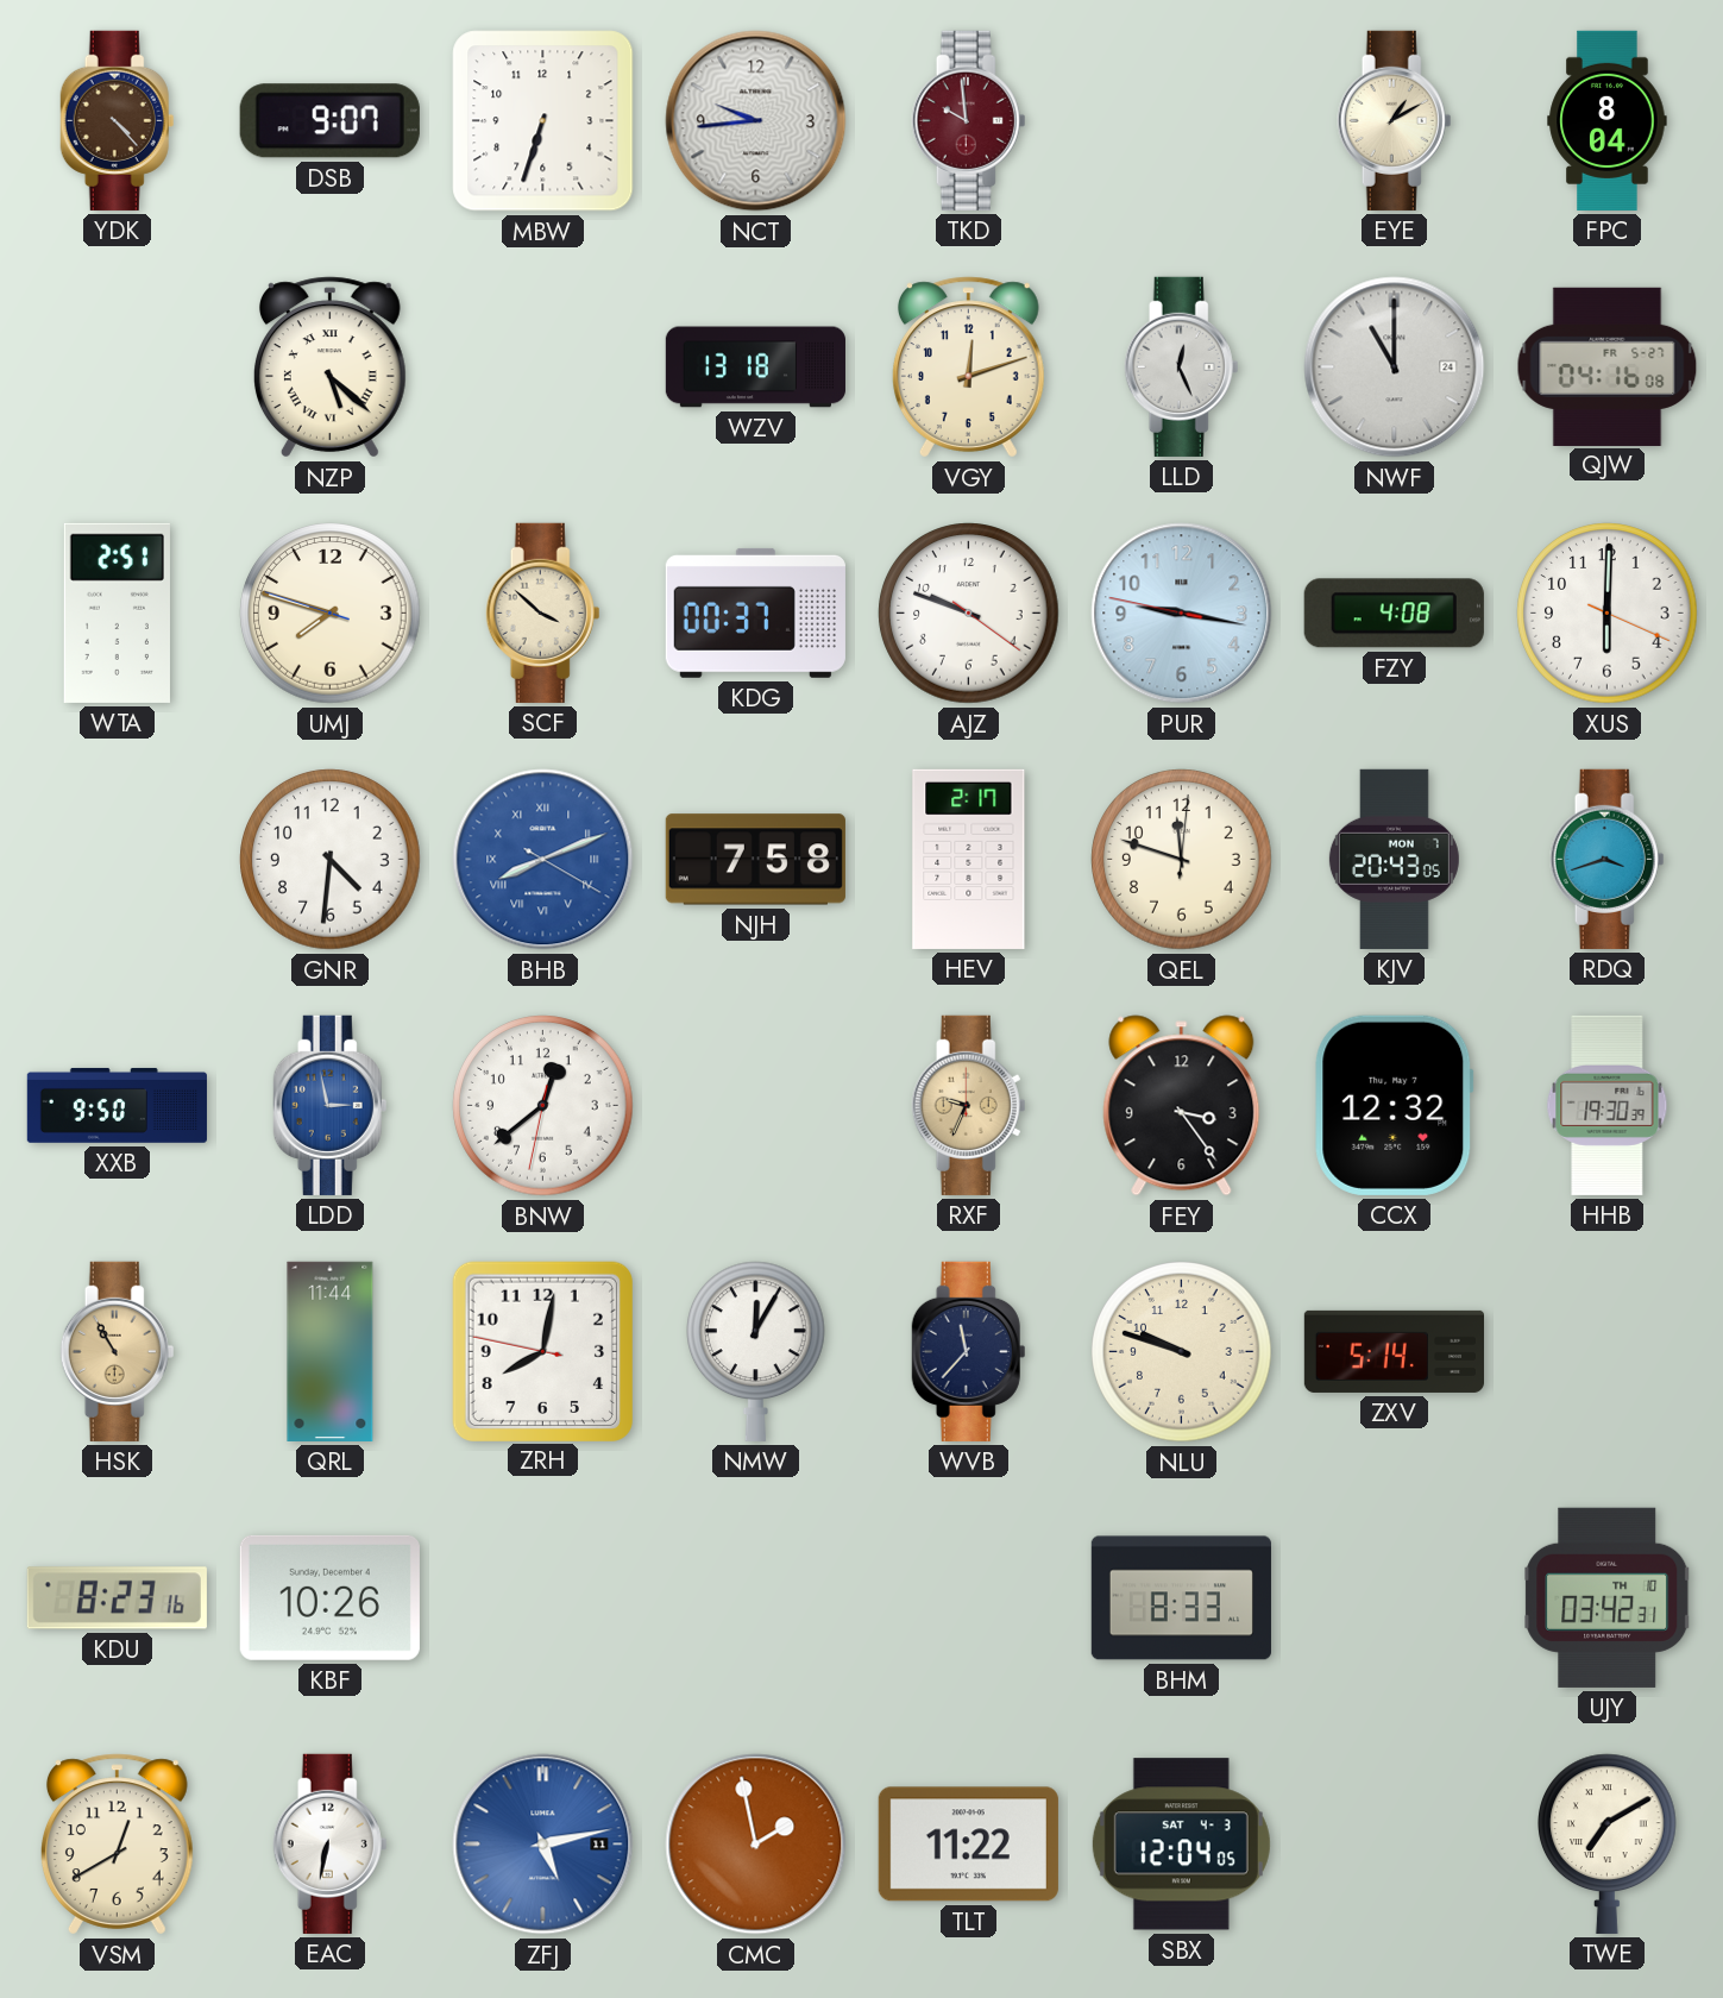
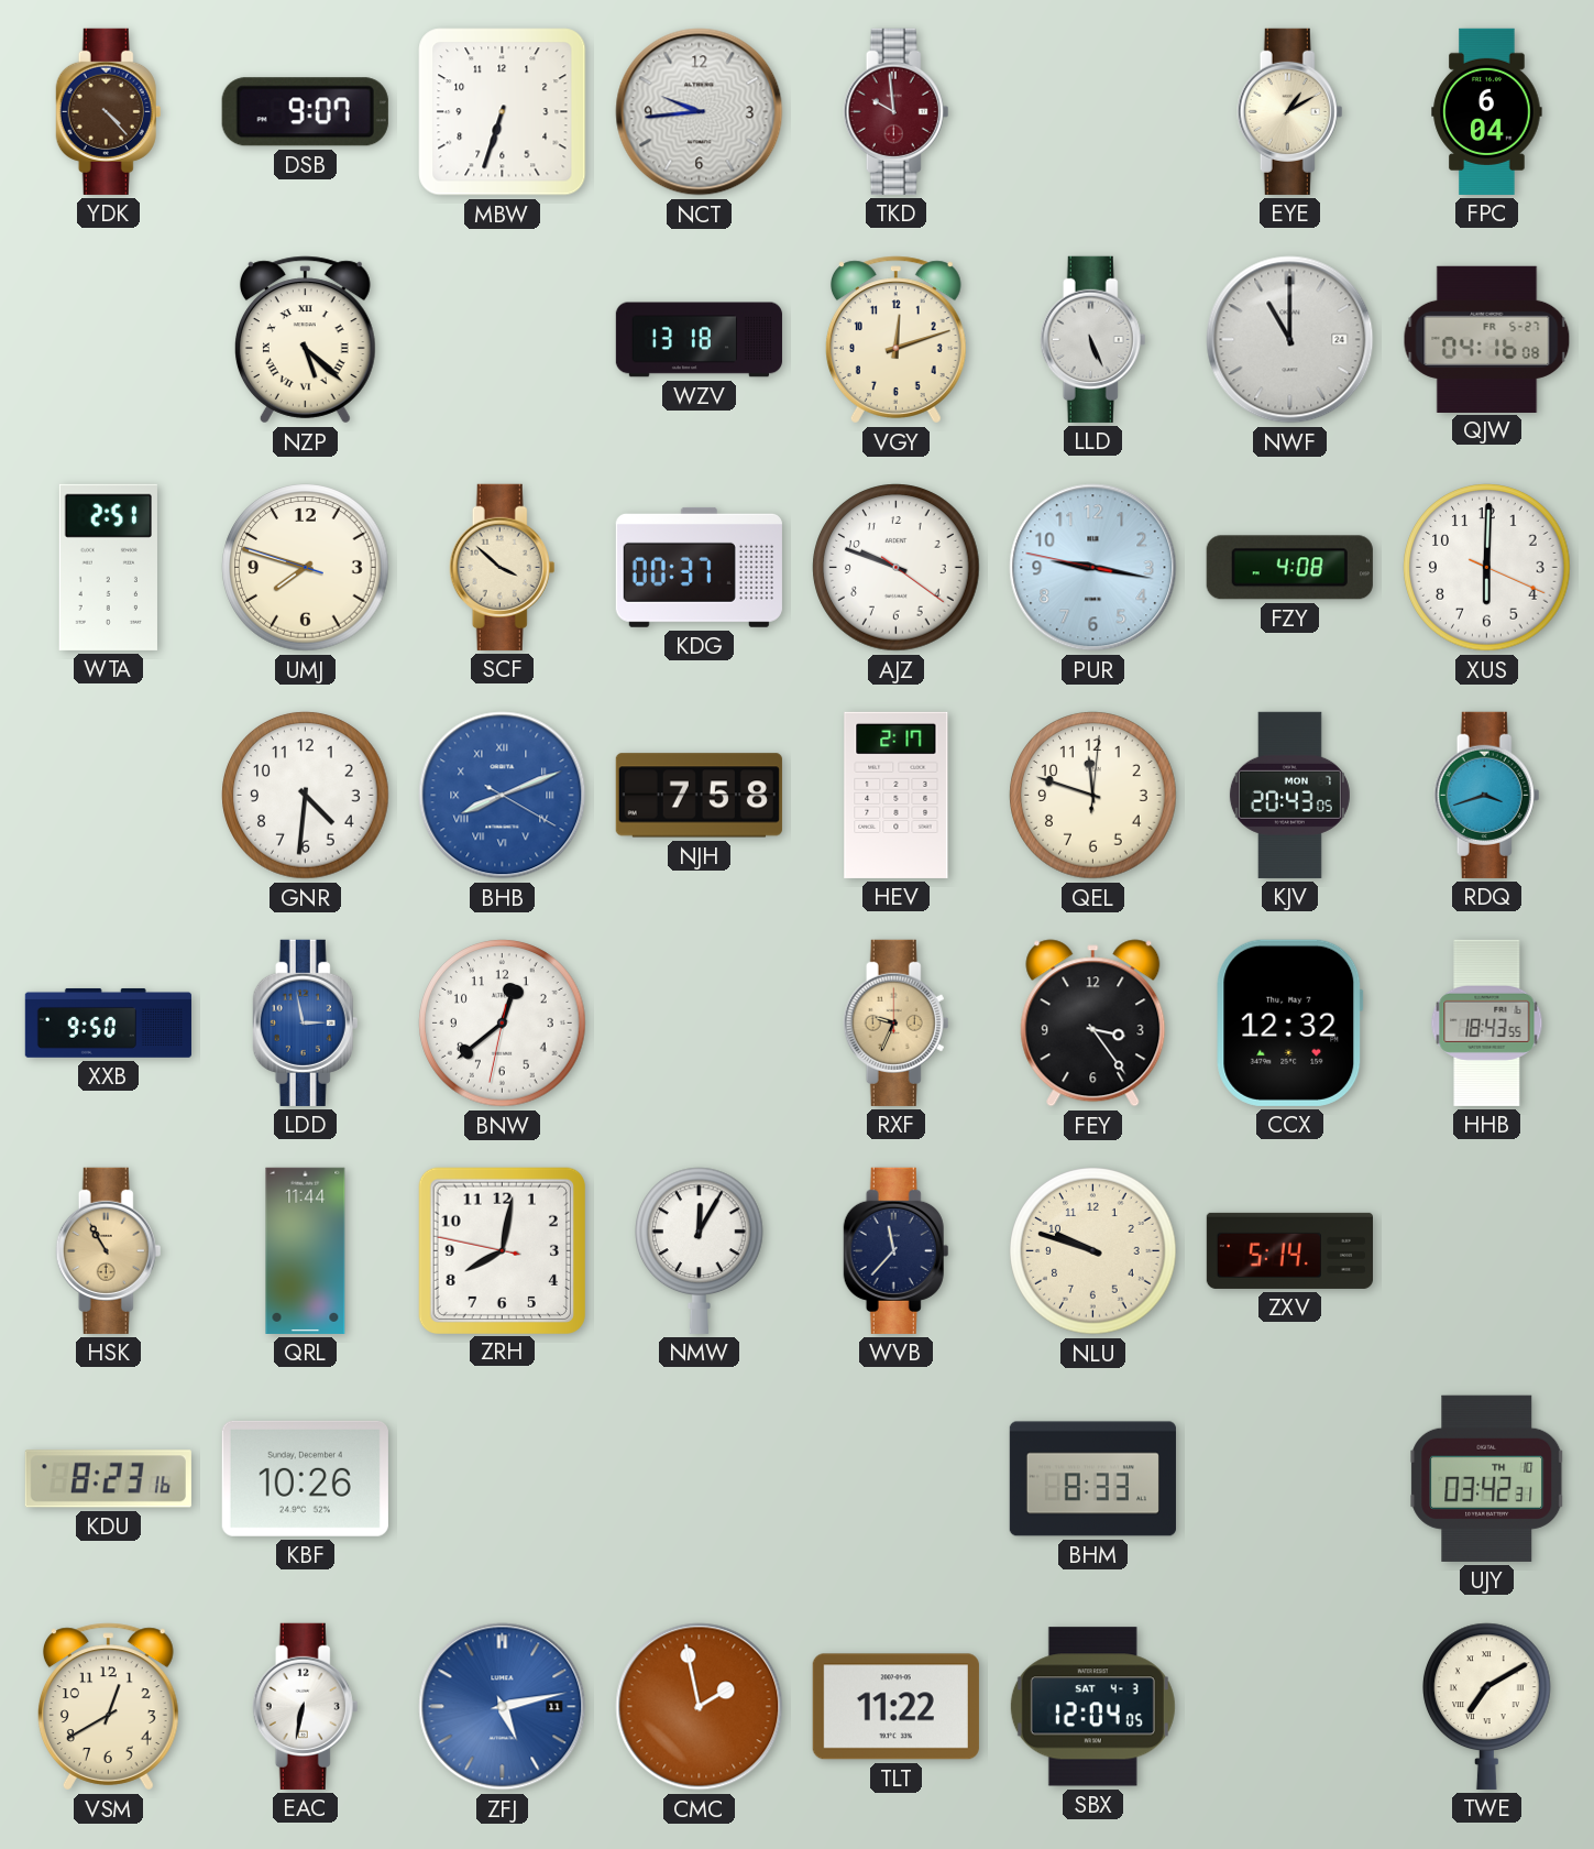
FPC: 8:04 -> 6:04
LLD: 12:26 -> 5:26
HHB: 19:30 -> 18:43
